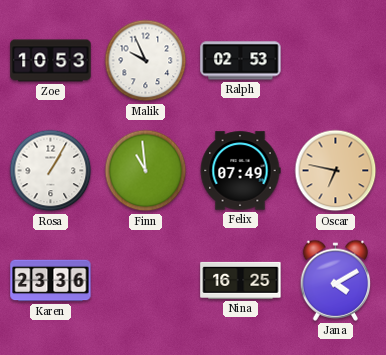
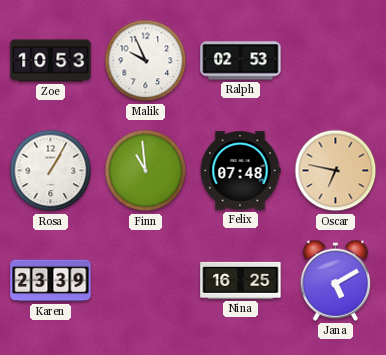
Felix: 07:49 -> 07:48
Karen: 23:36 -> 23:39
Jana: 4:10 -> 5:10
